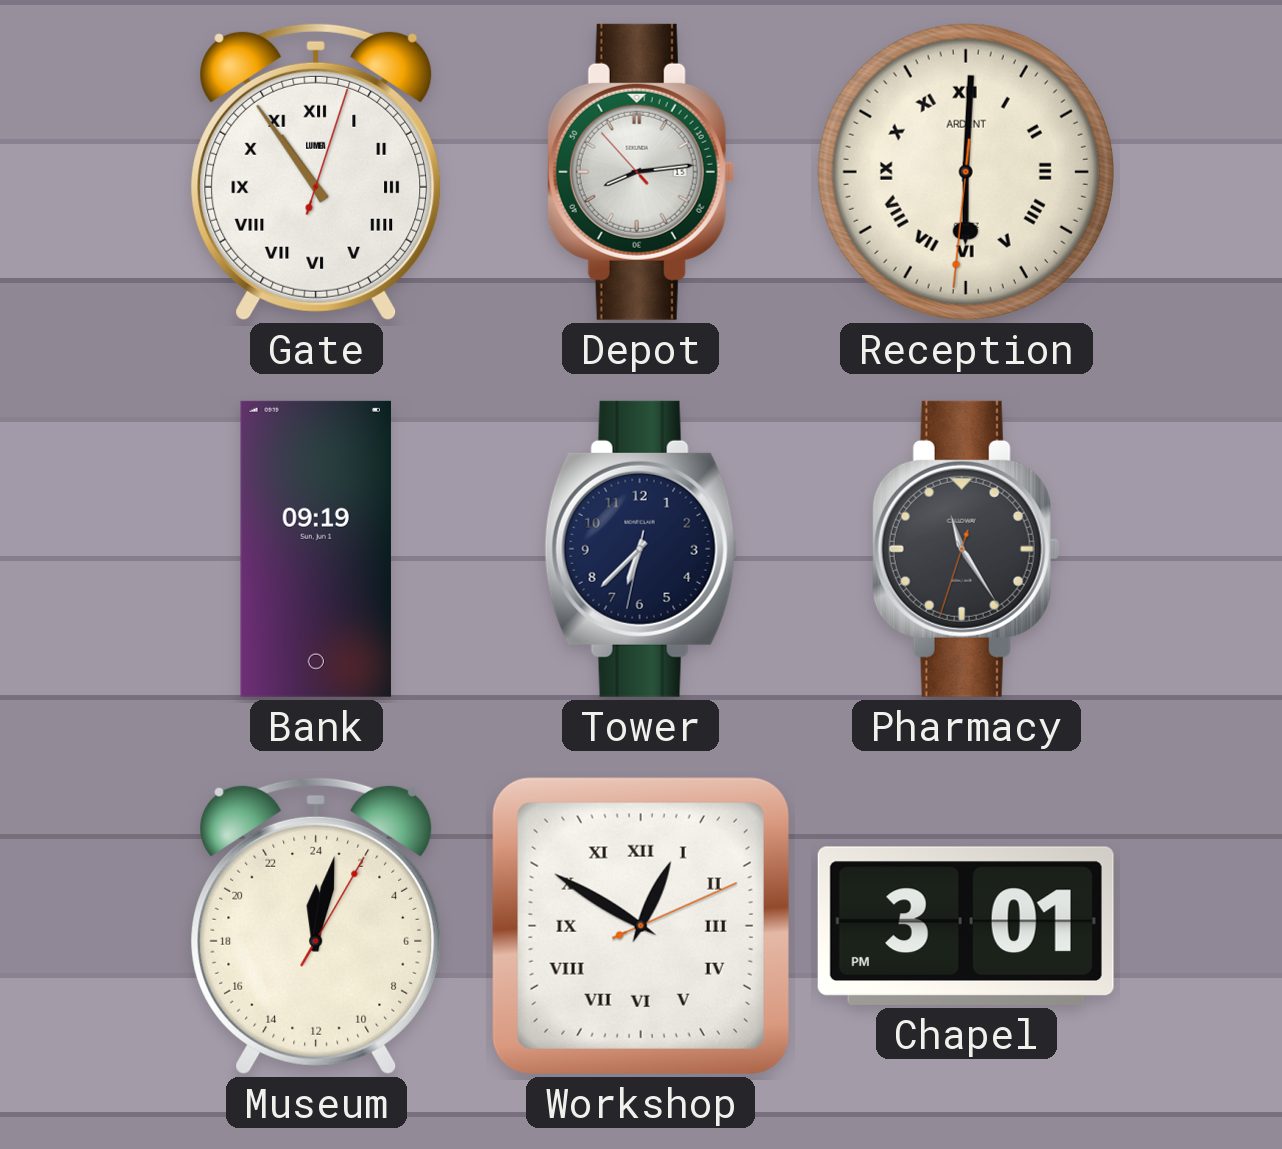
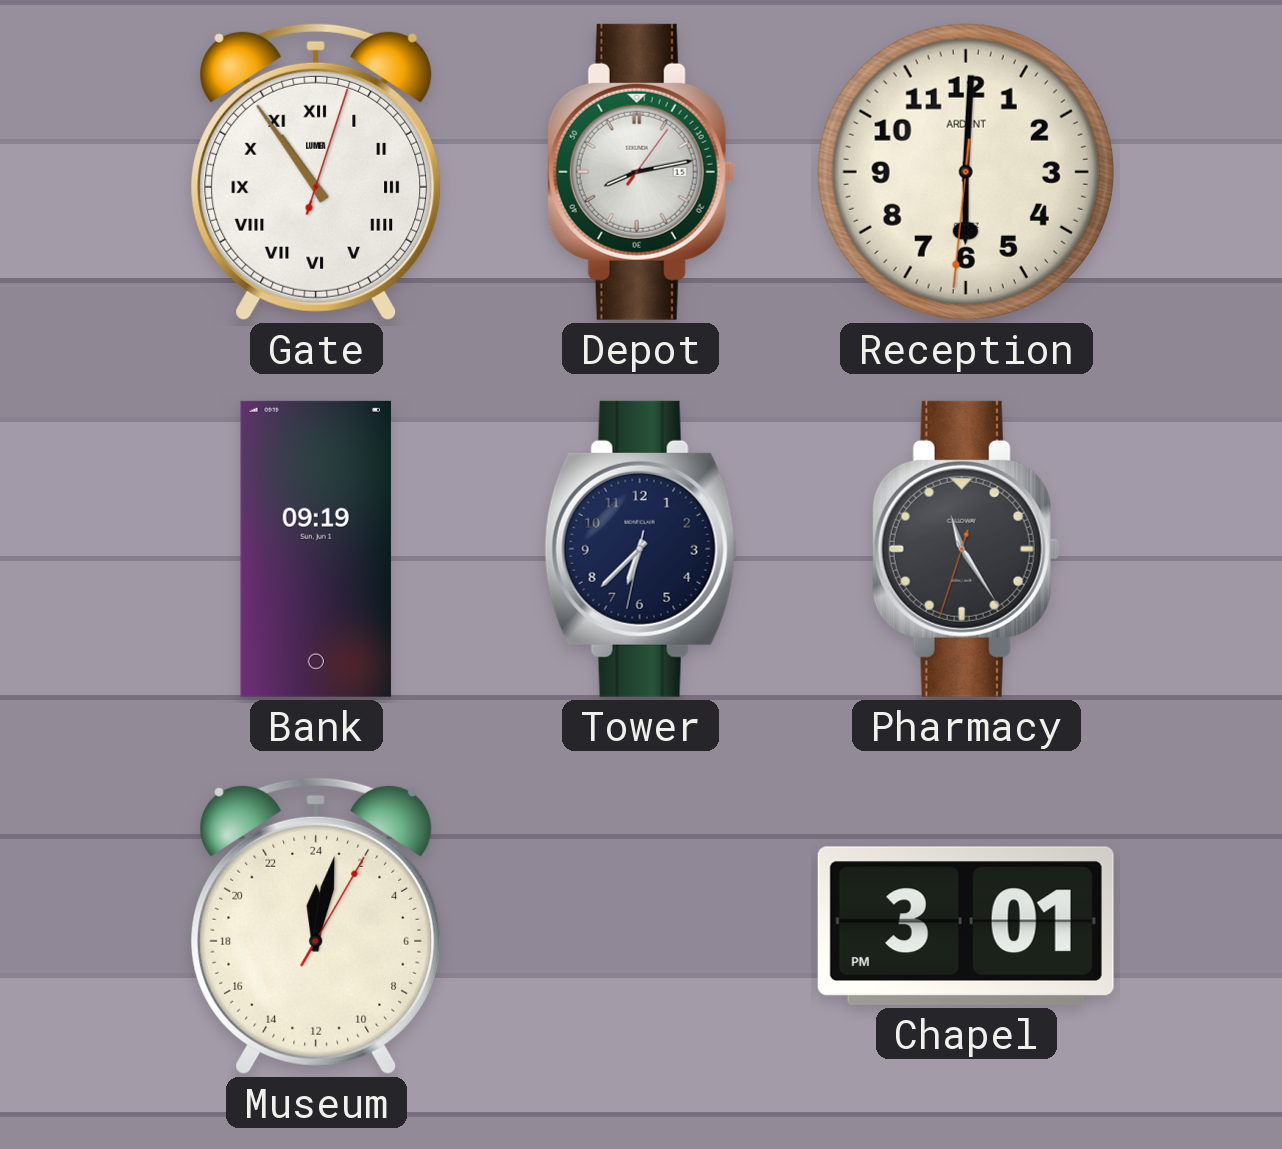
Depot: 8:13:53 -> 8:13:06
Reception numerals: Roman -> Arabic
Workshop: 12:50 -> none
